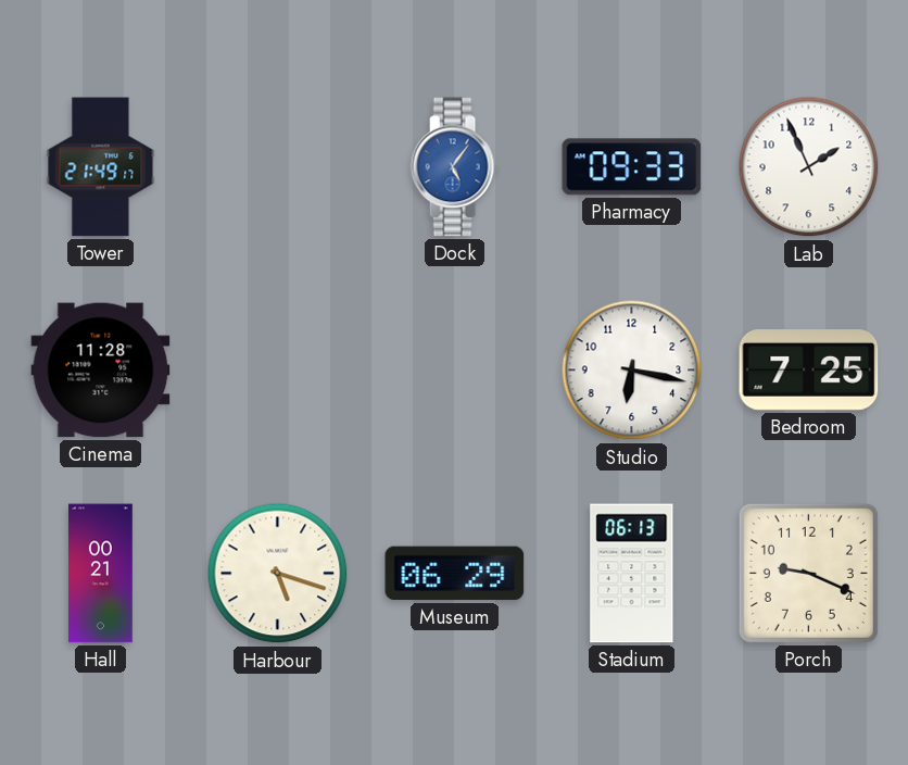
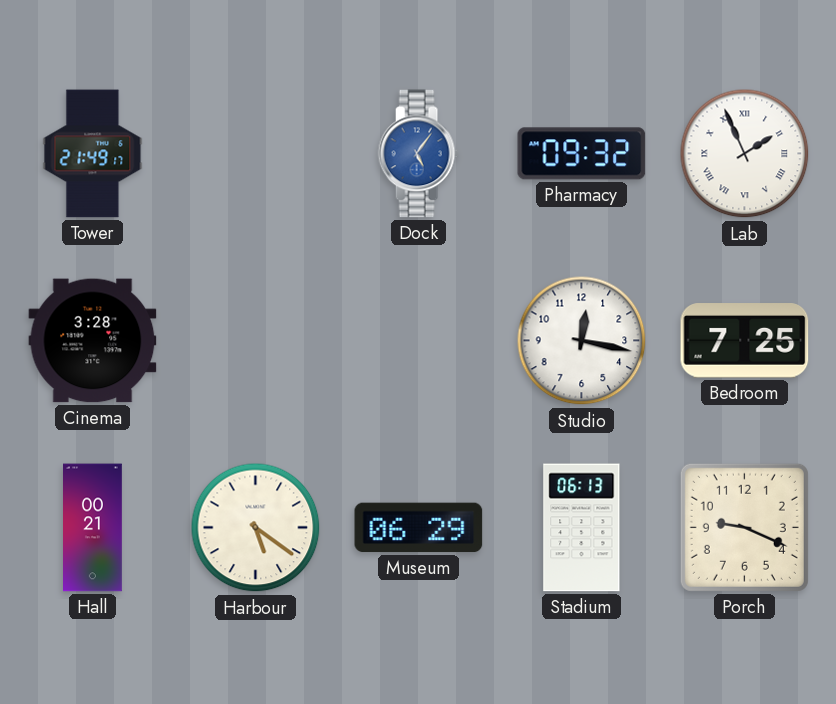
Pharmacy: 09:33 -> 09:32
Lab numerals: Arabic -> Roman
Cinema: 11:28 -> 3:28
Studio: 6:17 -> 12:17
Harbour: 5:18 -> 5:21
